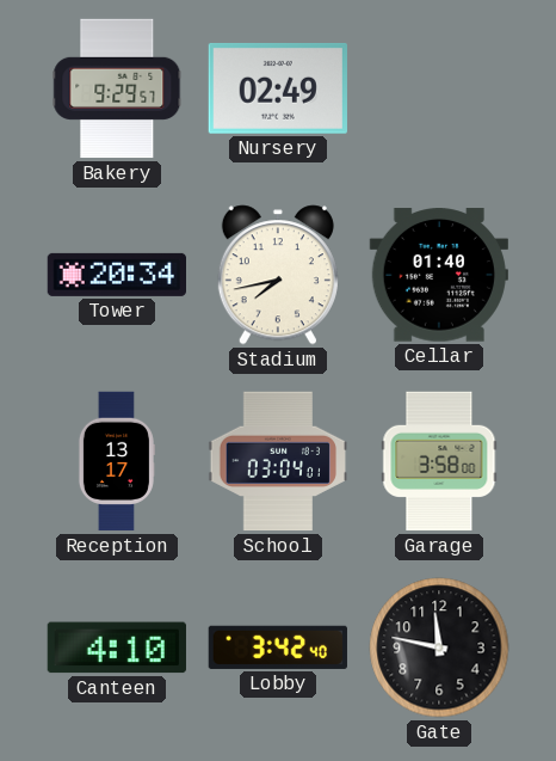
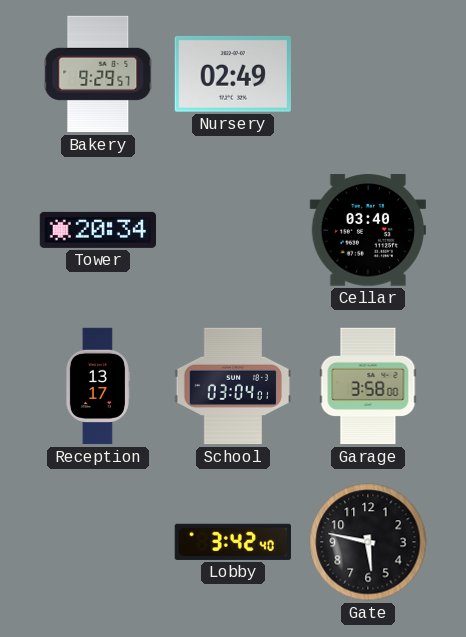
Stadium: 7:43 -> none
Cellar: 01:40 -> 03:40
Canteen: 4:10 -> none
Gate: 11:47 -> 5:47
